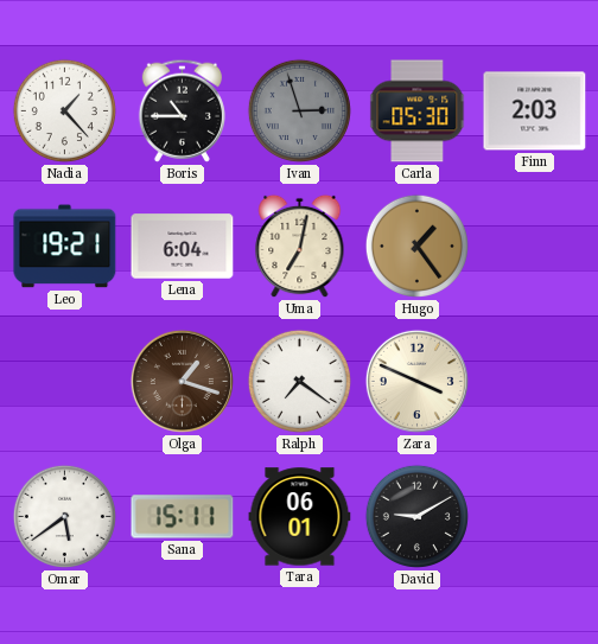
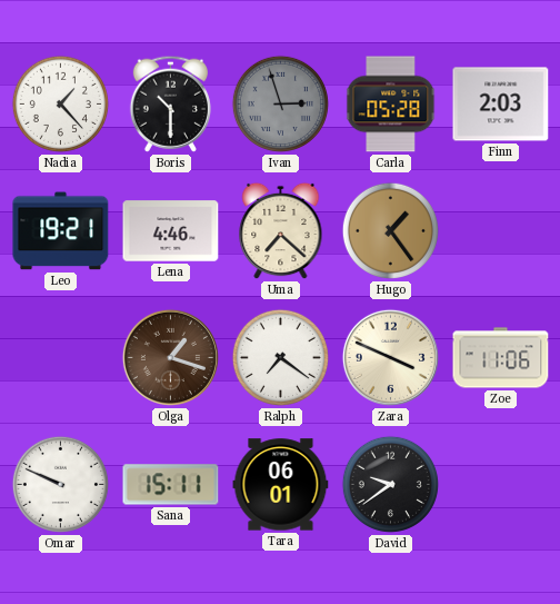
Boris: 10:45 -> 10:30
Carla: 05:30 -> 05:28
Lena: 6:04 -> 4:46
Uma: 7:02 -> 7:22
Zoe: none -> 11:06
Omar: 5:39 -> 9:49
David: 9:10 -> 9:39
